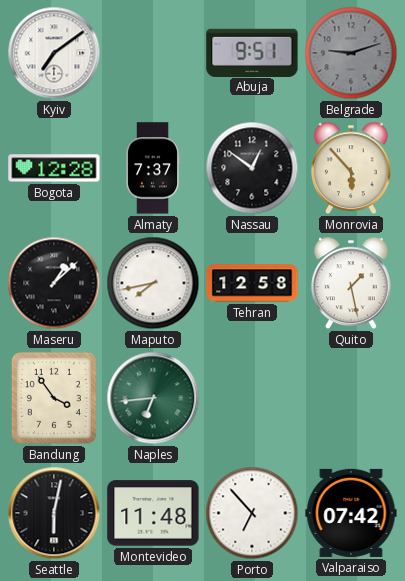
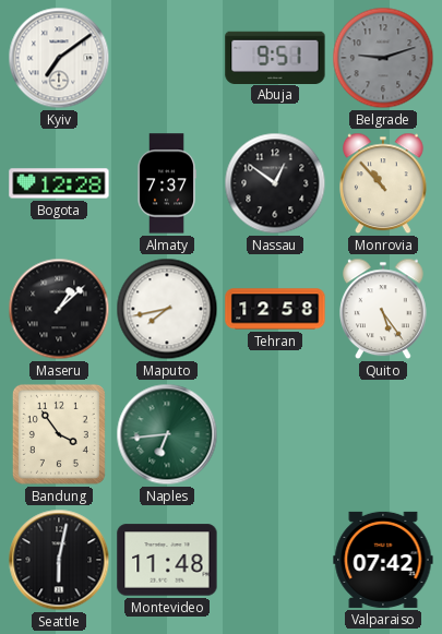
Monrovia: 5:53 -> 10:53
Quito: 1:28 -> 5:24
Porto: 6:53 -> none
